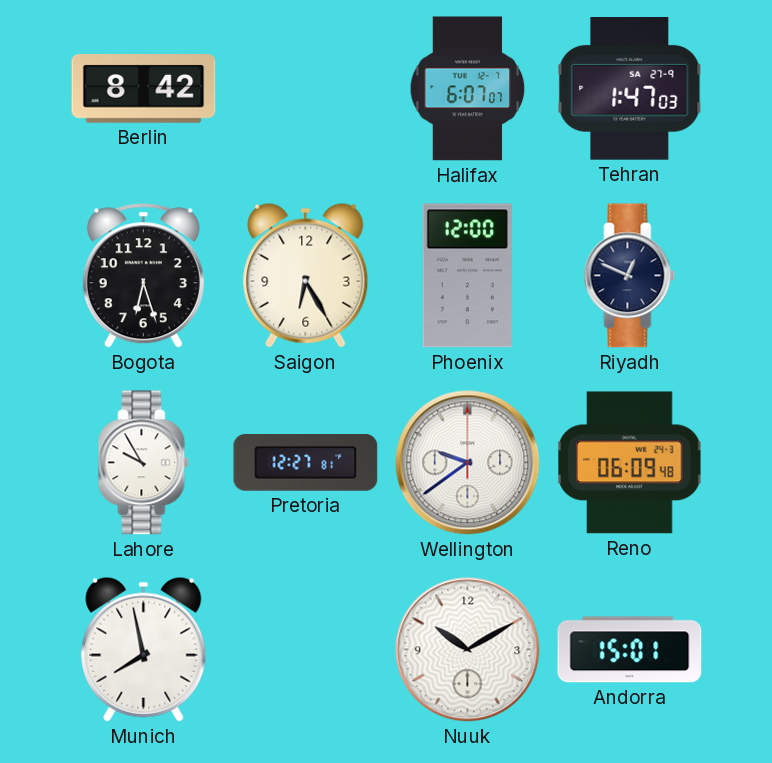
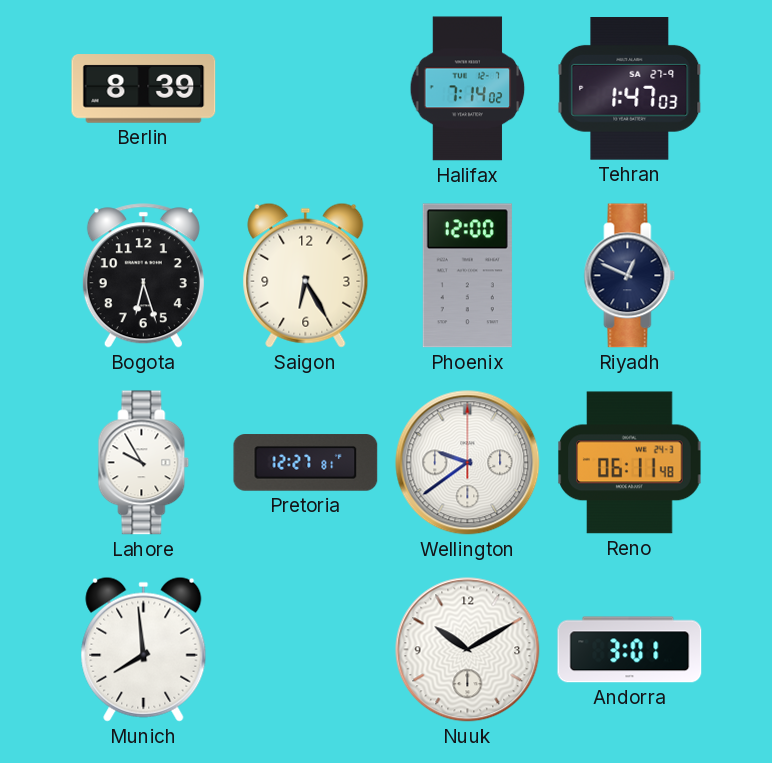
Berlin: 8:42 -> 8:39
Halifax: 6:07 -> 7:14
Reno: 06:09 -> 06:11
Munich: 7:58 -> 7:59
Andorra: 15:01 -> 3:01
